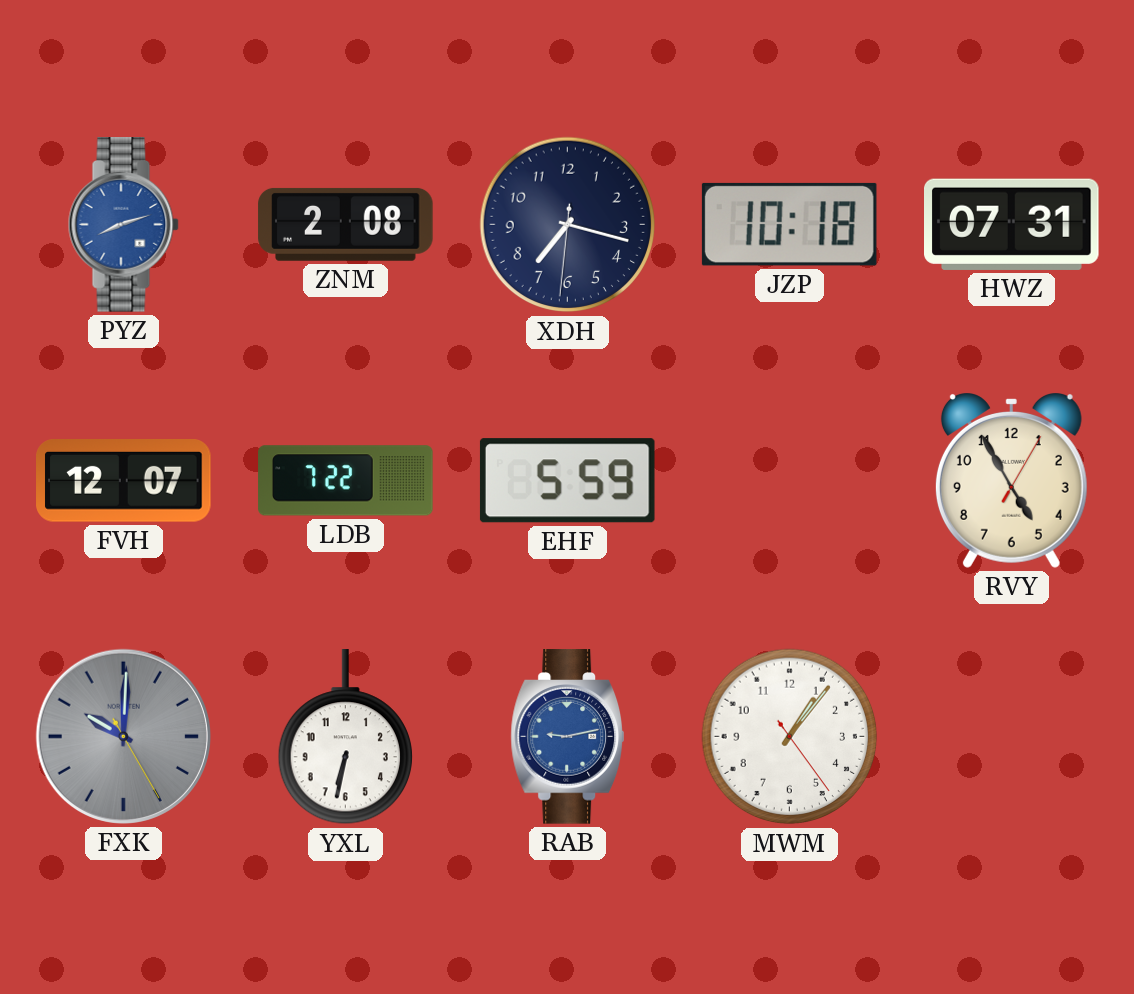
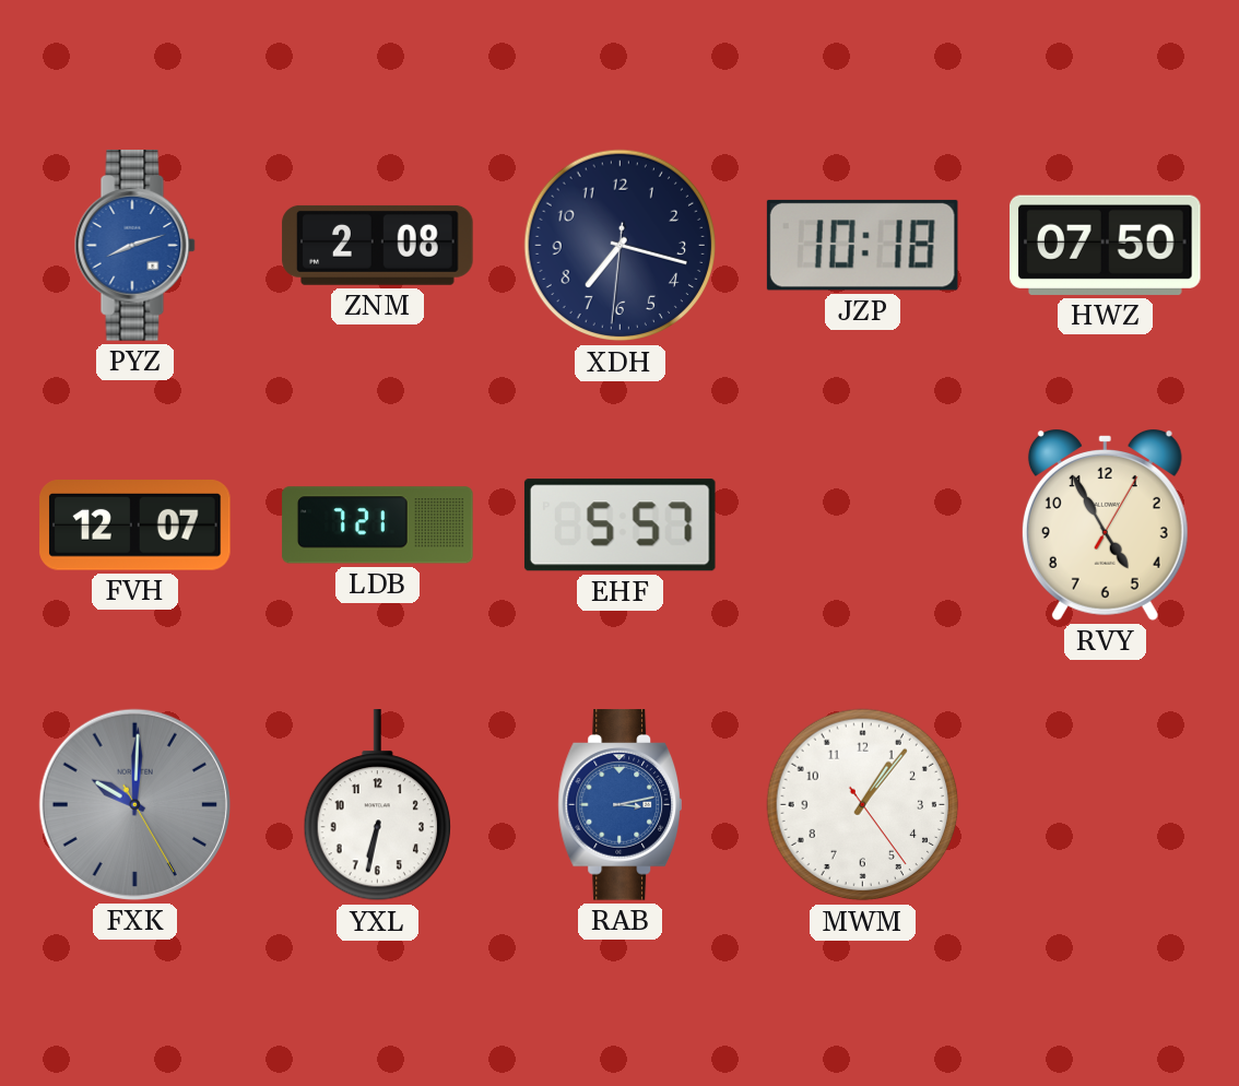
HWZ: 07:31 -> 07:50
LDB: 7:22 -> 7:21
EHF: 5:59 -> 5:57
RAB: 9:13 -> 3:13
